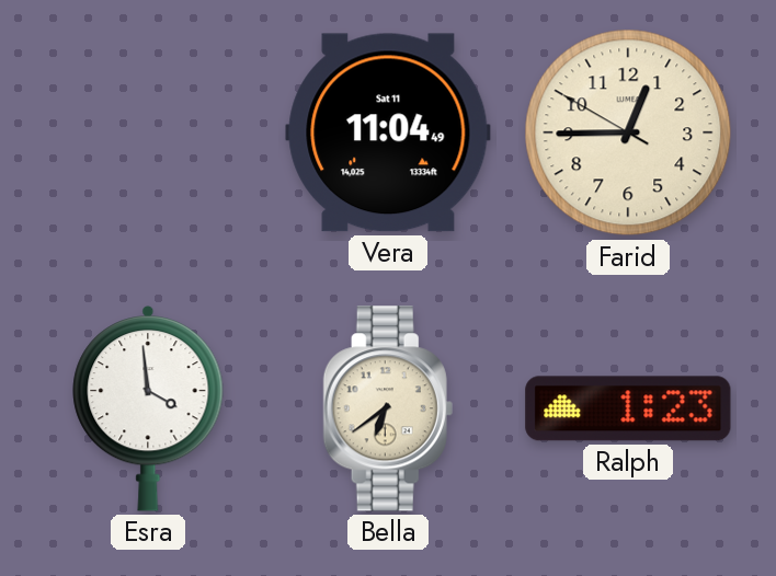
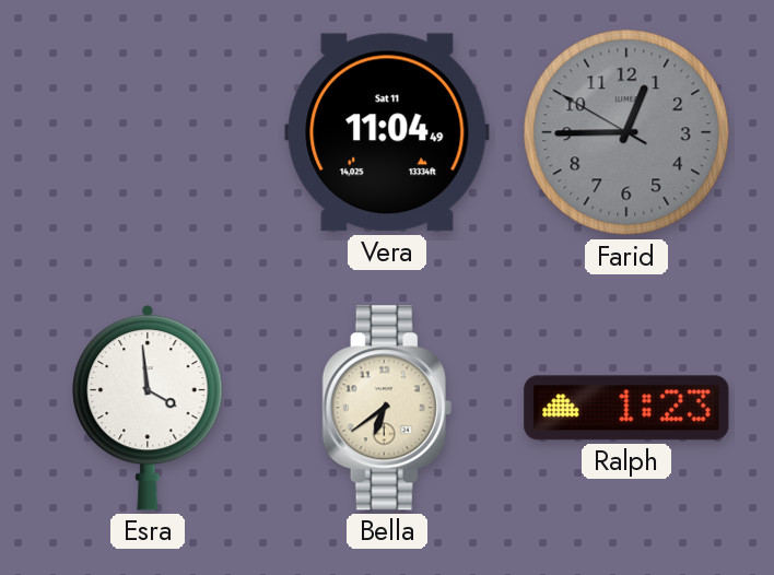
Farid dial: cream -> grey
